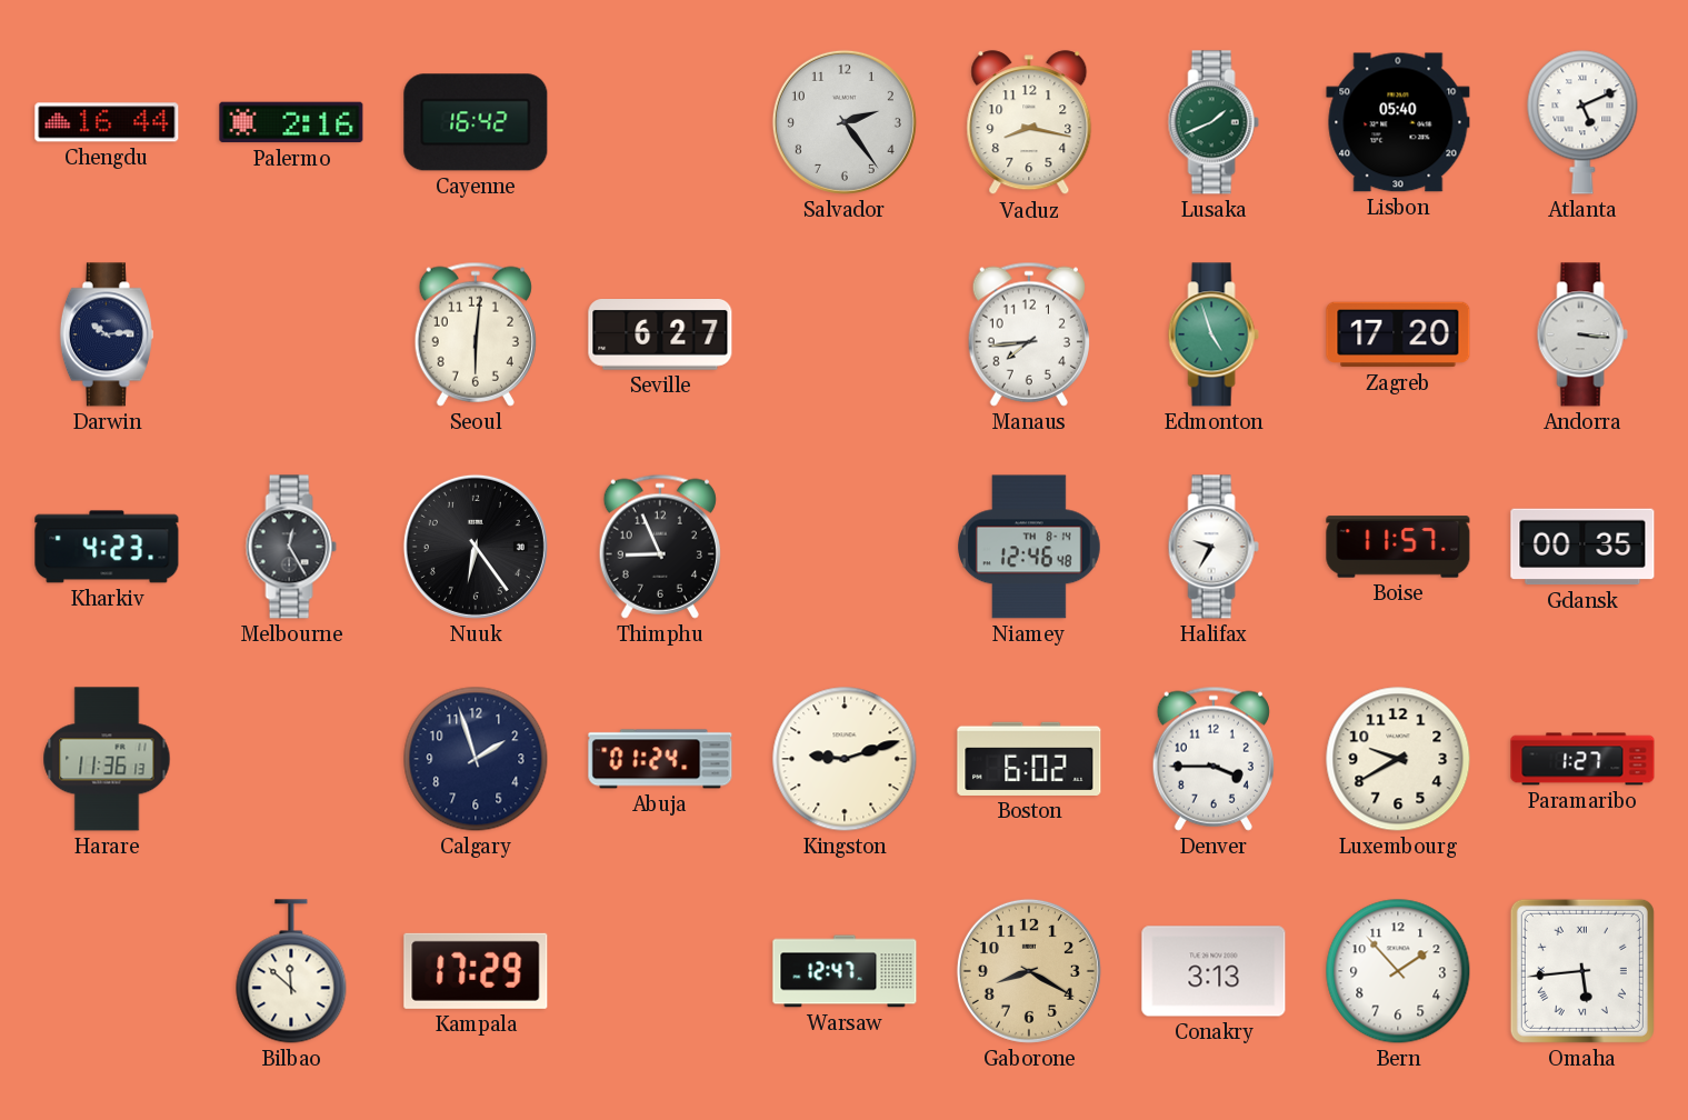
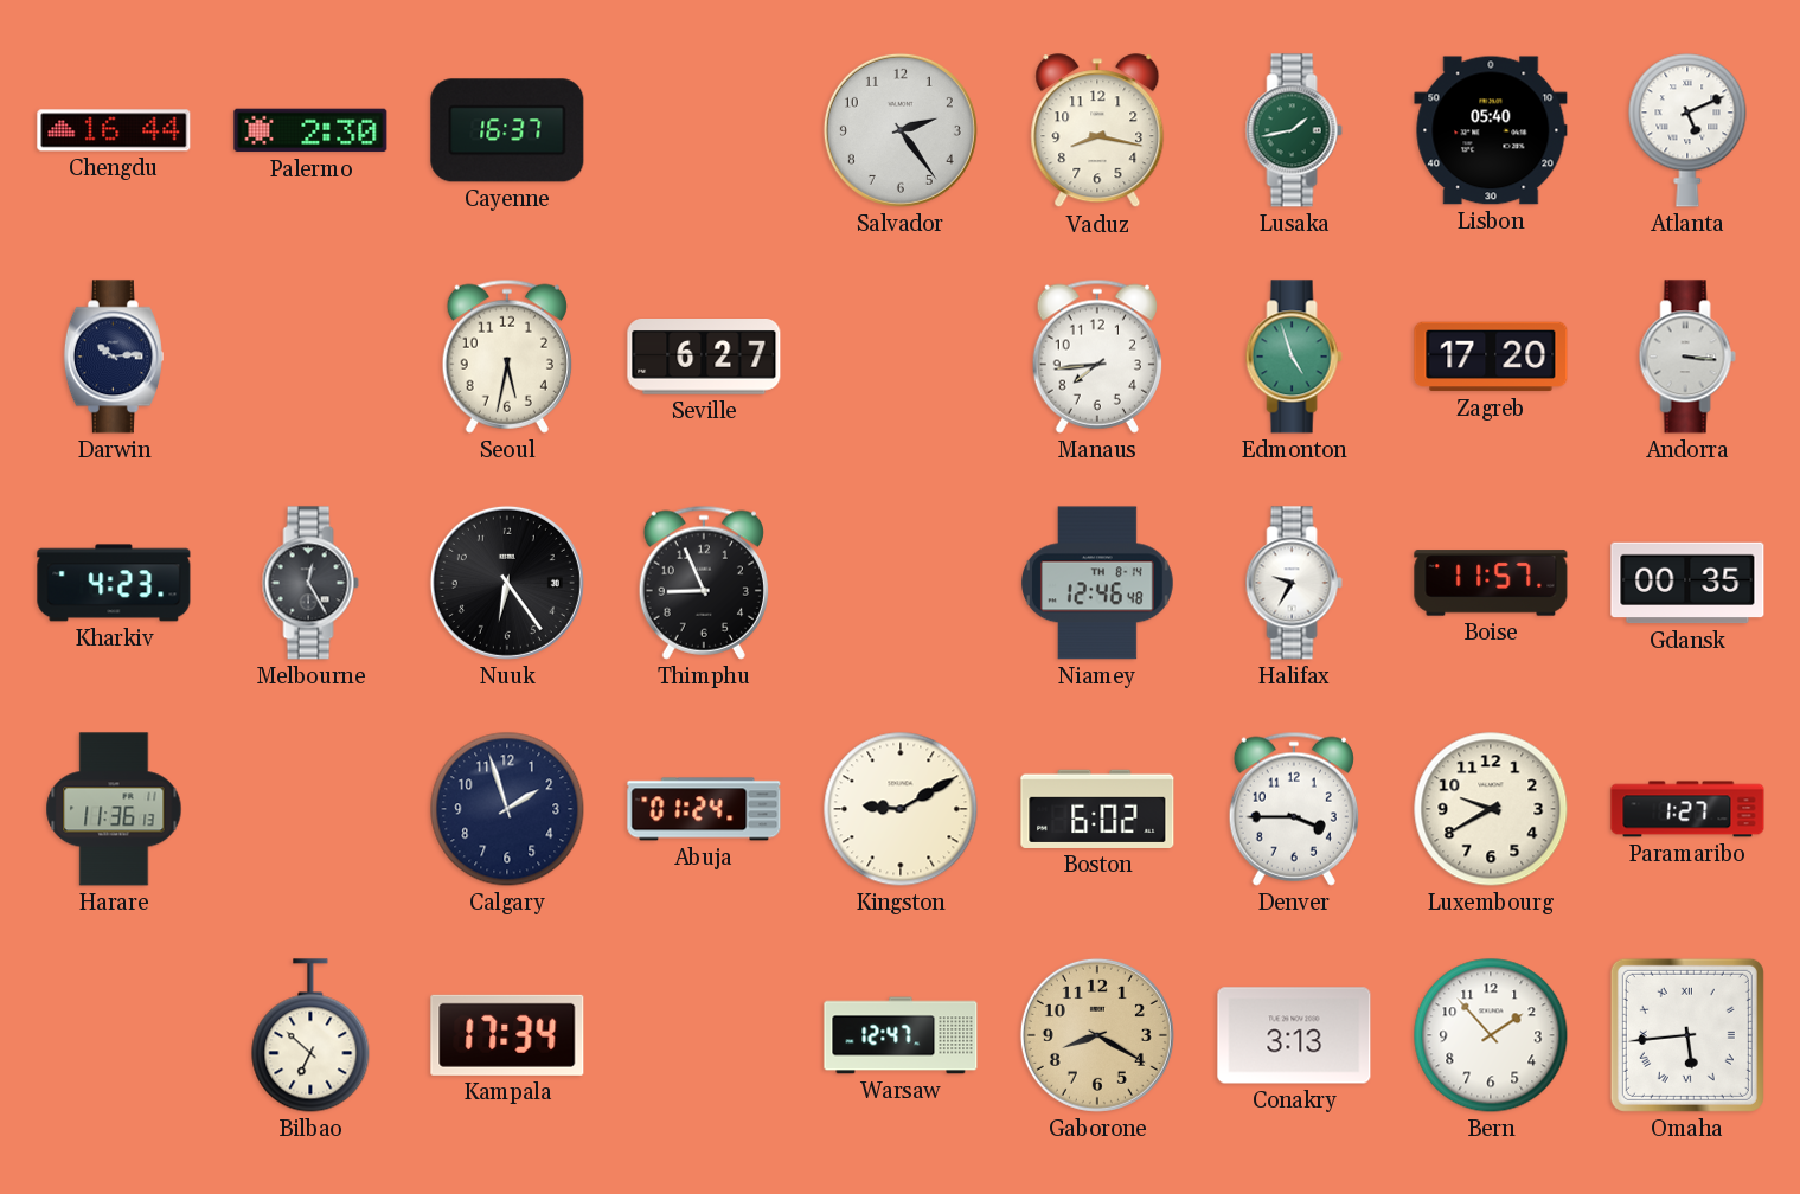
Palermo: 2:16 -> 2:30
Cayenne: 16:42 -> 16:37
Lusaka: 1:41 -> 1:43
Seoul: 6:01 -> 5:32
Kingston: 9:12 -> 9:10
Bilbao: 11:52 -> 6:52
Kampala: 17:29 -> 17:34
